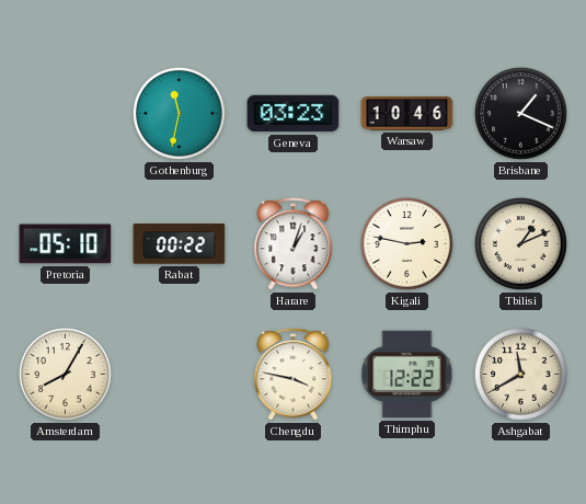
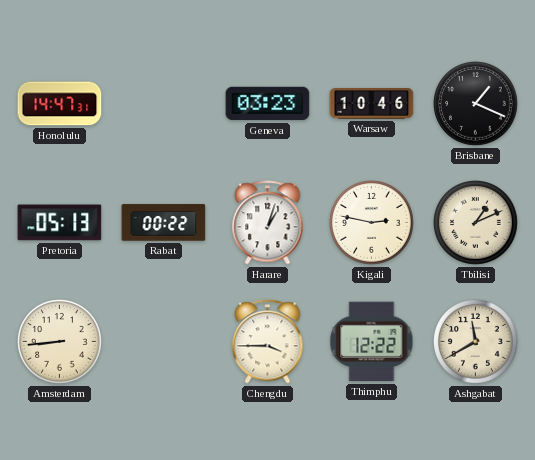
Honolulu: none -> 14:47
Gothenburg: 11:32 -> none
Pretoria: 05:10 -> 05:13
Amsterdam: 8:05 -> 8:44
Chengdu: 3:47 -> 3:45
